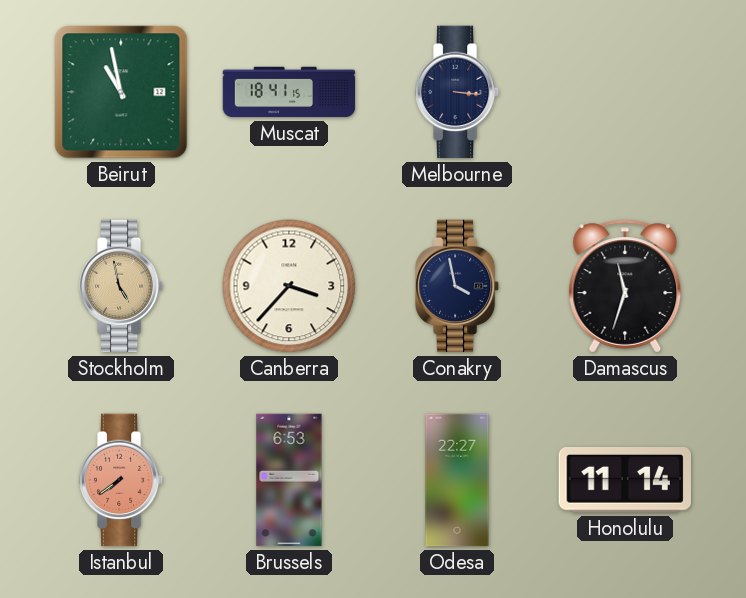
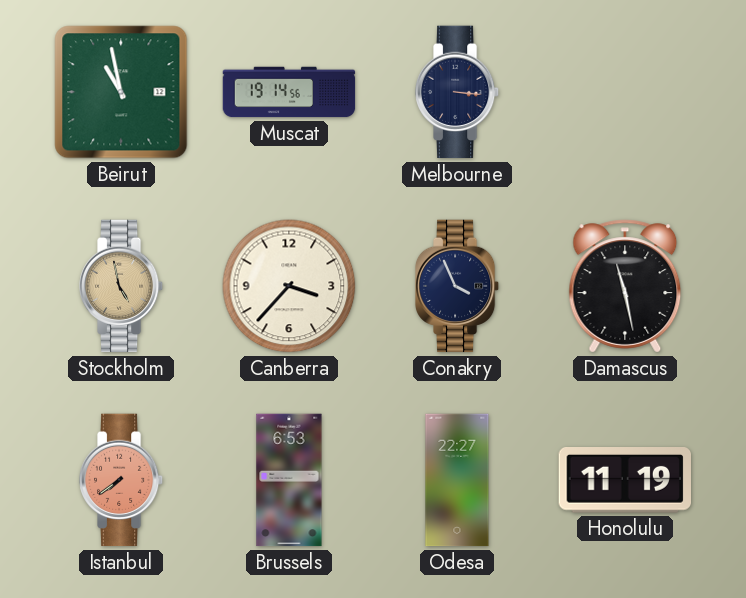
Muscat: 18:41 -> 19:14
Conakry: 3:58 -> 3:56
Damascus: 11:33 -> 11:28
Honolulu: 11:14 -> 11:19
